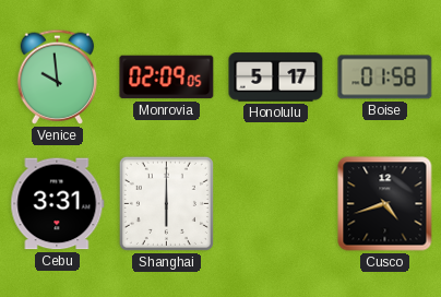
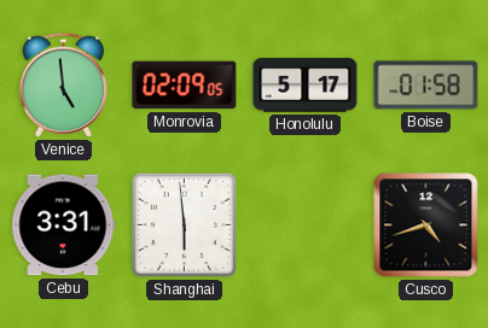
Venice: 9:59 -> 4:59
Shanghai: 6:00 -> 5:59
